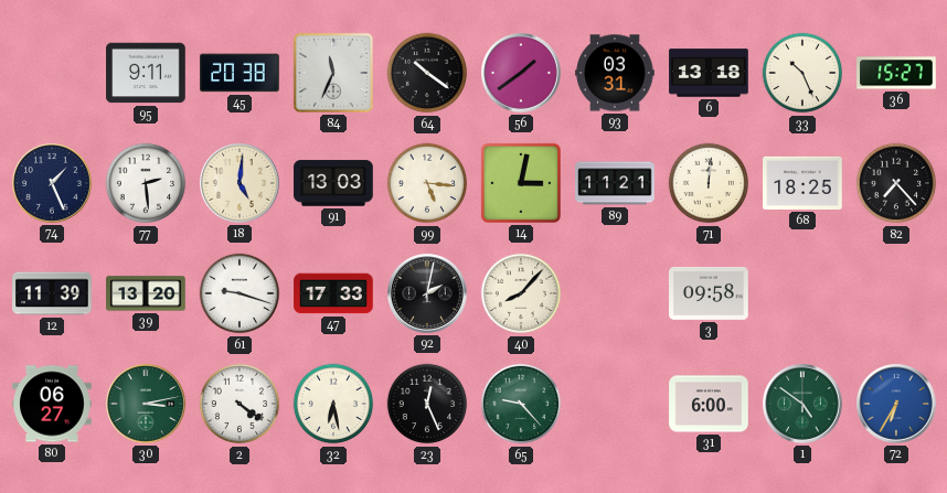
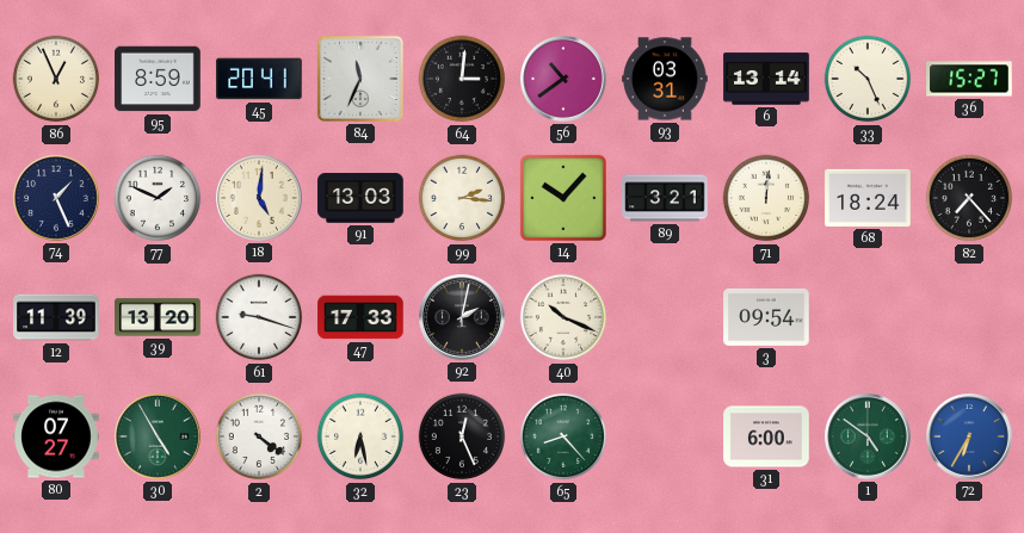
86: none -> 12:56
95: 9:11 -> 8:59
45: 20:38 -> 20:41
64: 10:21 -> 3:01
56: 1:39 -> 10:39
6: 13:18 -> 13:14
77: 2:29 -> 1:49
99: 5:16 -> 2:16
14: 3:02 -> 10:07
89: 11:21 -> 3:21
68: 18:25 -> 18:24
40: 8:07 -> 10:19
3: 09:58 -> 09:54
80: 06:27 -> 07:27
30: 3:13 -> 4:55
65: 9:23 -> 8:23
